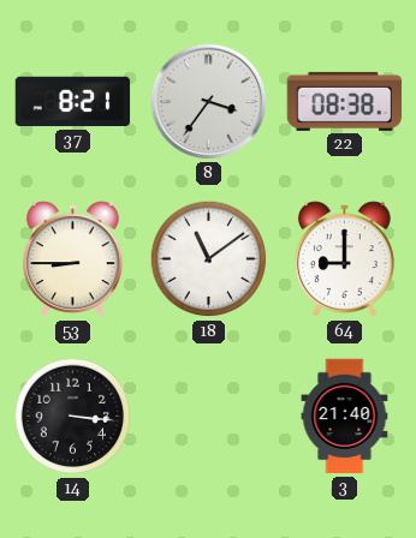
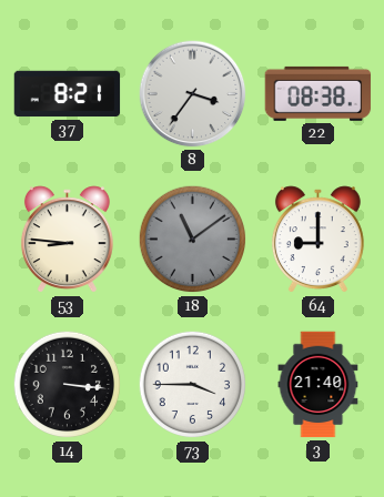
53: 8:45 -> 8:46
18 dial: white -> grey
73: none -> 3:45
